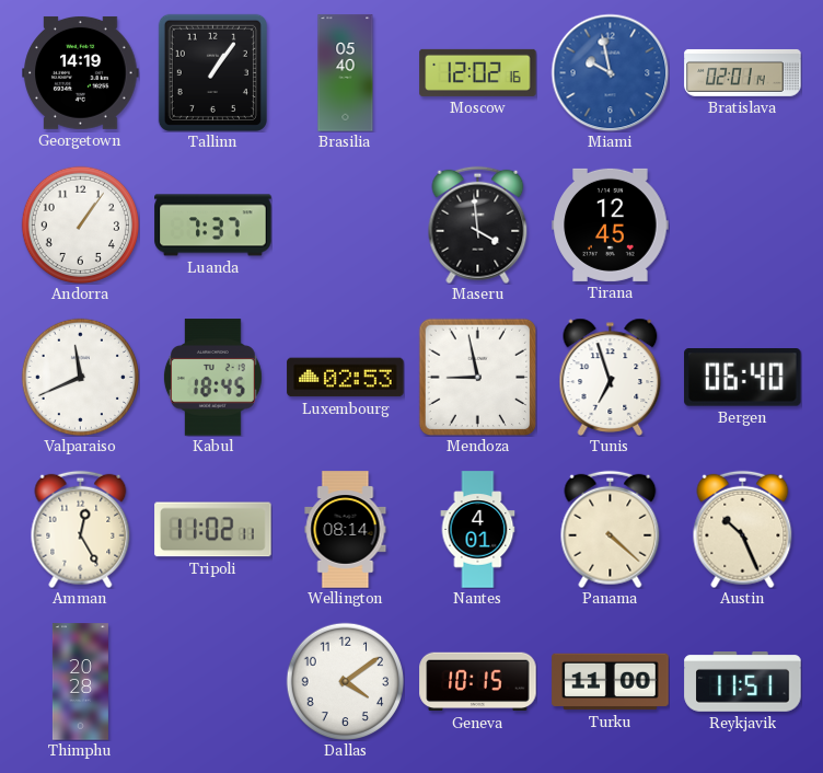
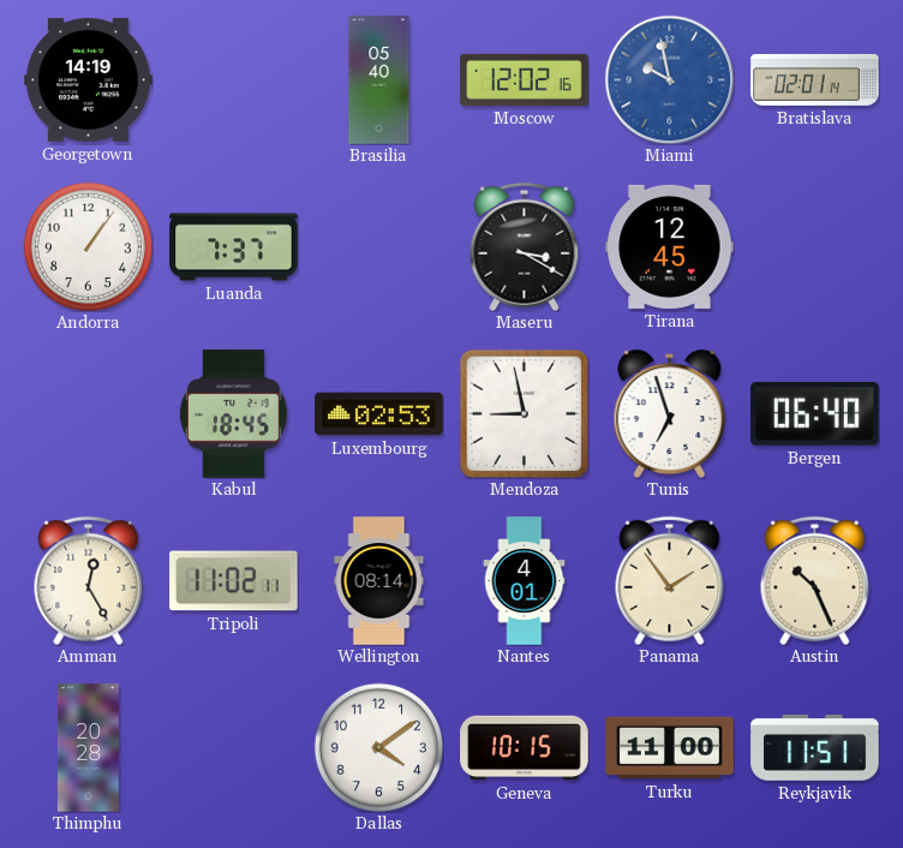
Tallinn: 1:06 -> none
Maseru: 3:59 -> 3:20
Valparaiso: 11:41 -> none
Panama: 4:22 -> 1:54
